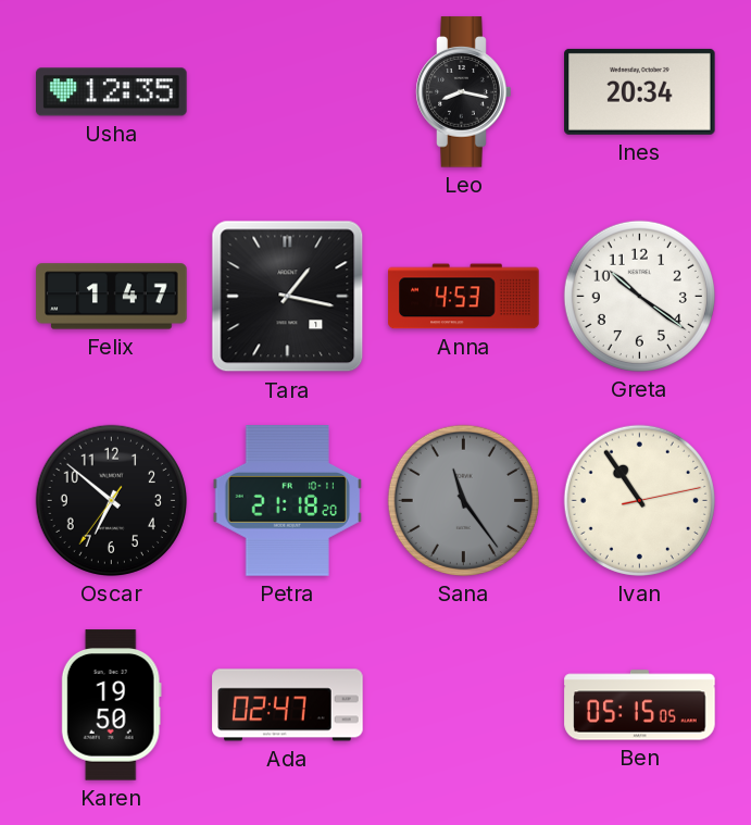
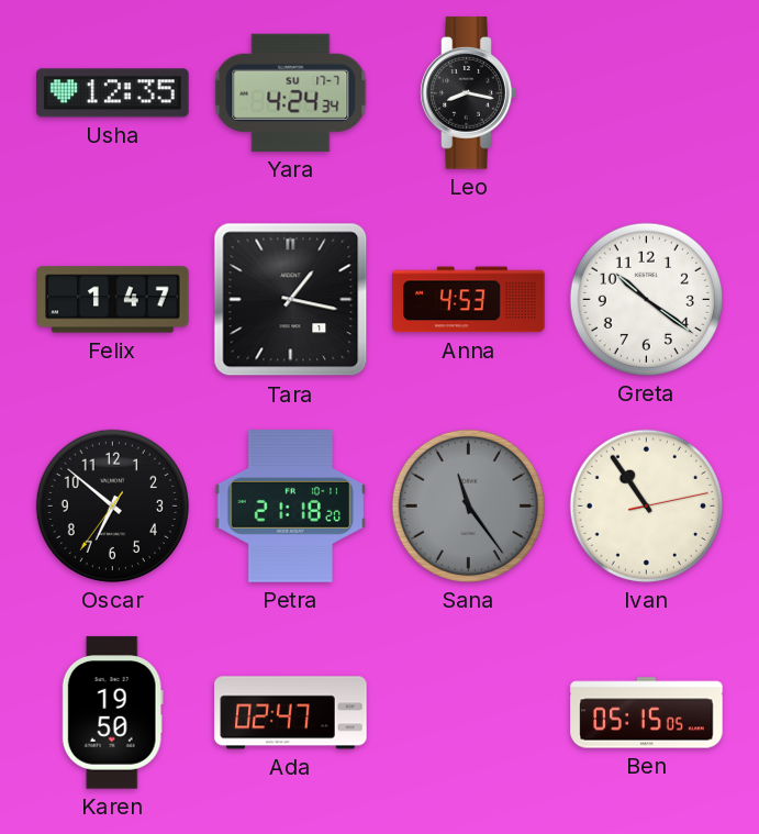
Yara: none -> 4:24
Ines: 20:34 -> none
